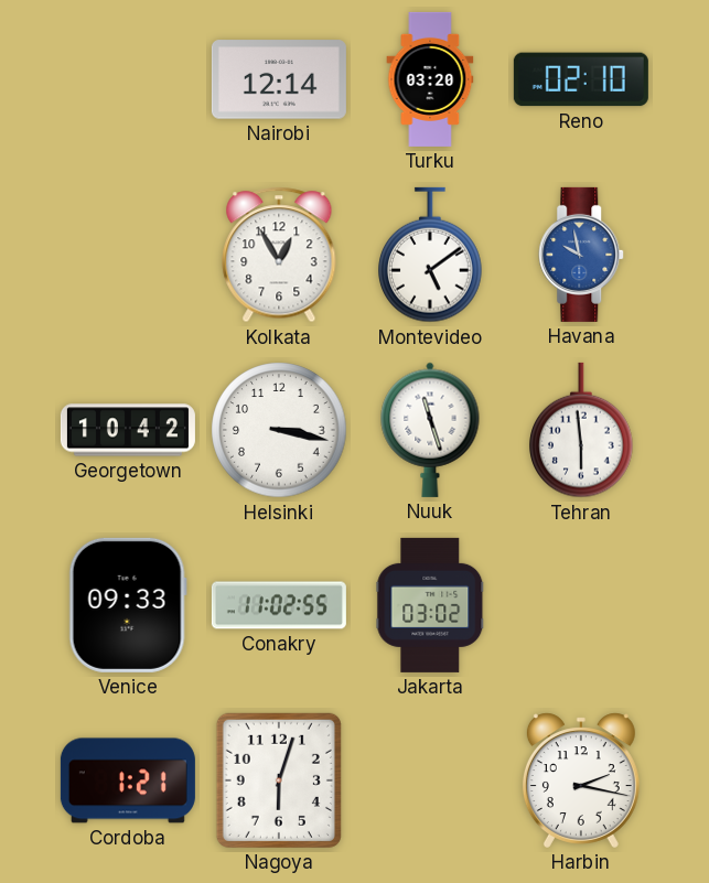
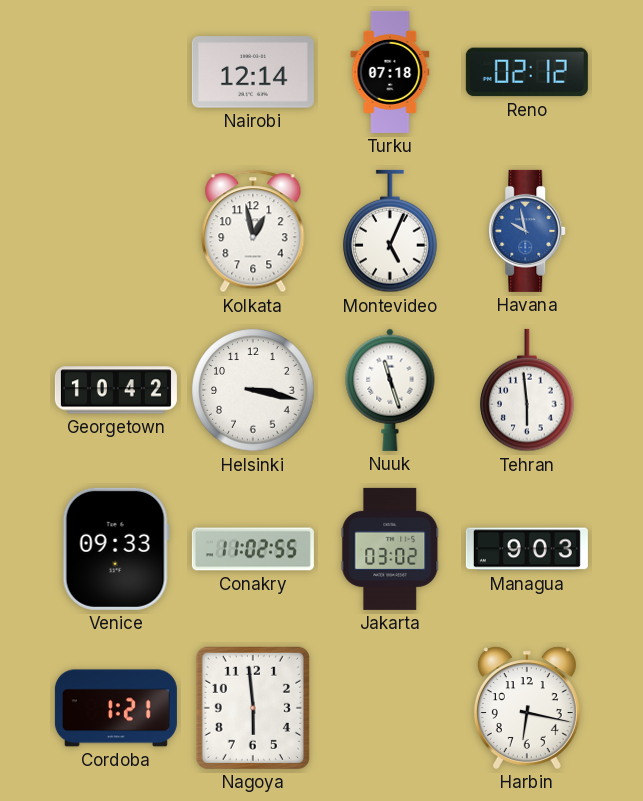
Turku: 03:20 -> 07:18
Reno: 02:10 -> 02:12
Kolkata: 12:55 -> 12:58
Montevideo: 5:09 -> 5:04
Managua: none -> 9:03
Nagoya: 6:03 -> 5:59
Harbin: 2:17 -> 6:17
